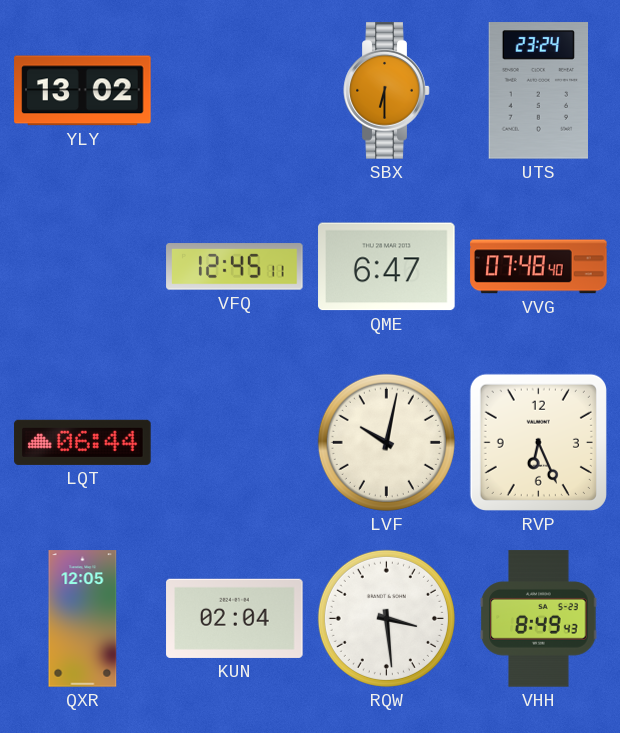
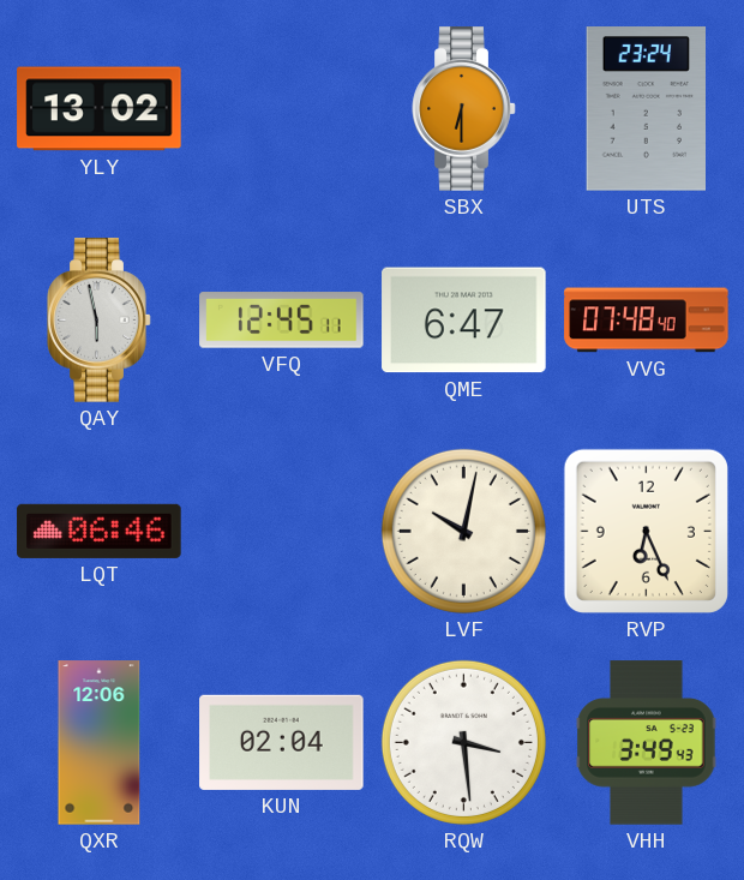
QAY: none -> 5:58
LQT: 06:44 -> 06:46
QXR: 12:05 -> 12:06
VHH: 8:49 -> 3:49
